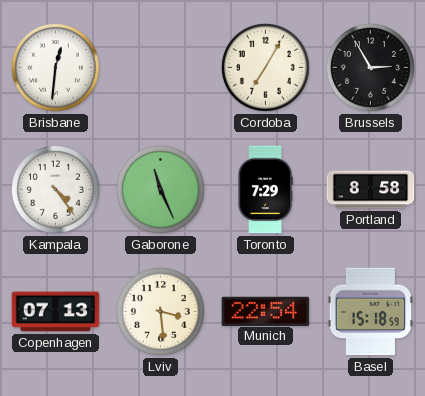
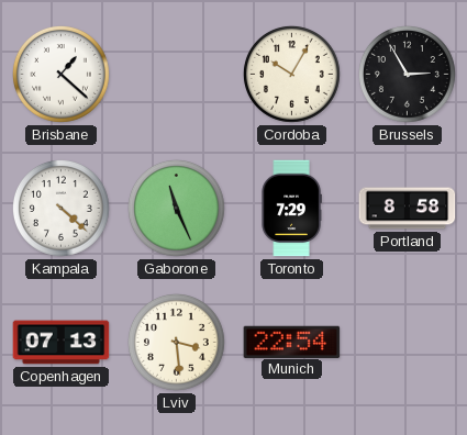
Brisbane: 12:31 -> 1:22
Cordoba: 7:05 -> 10:05
Kampala: 4:24 -> 4:22
Basel: 15:18 -> none
